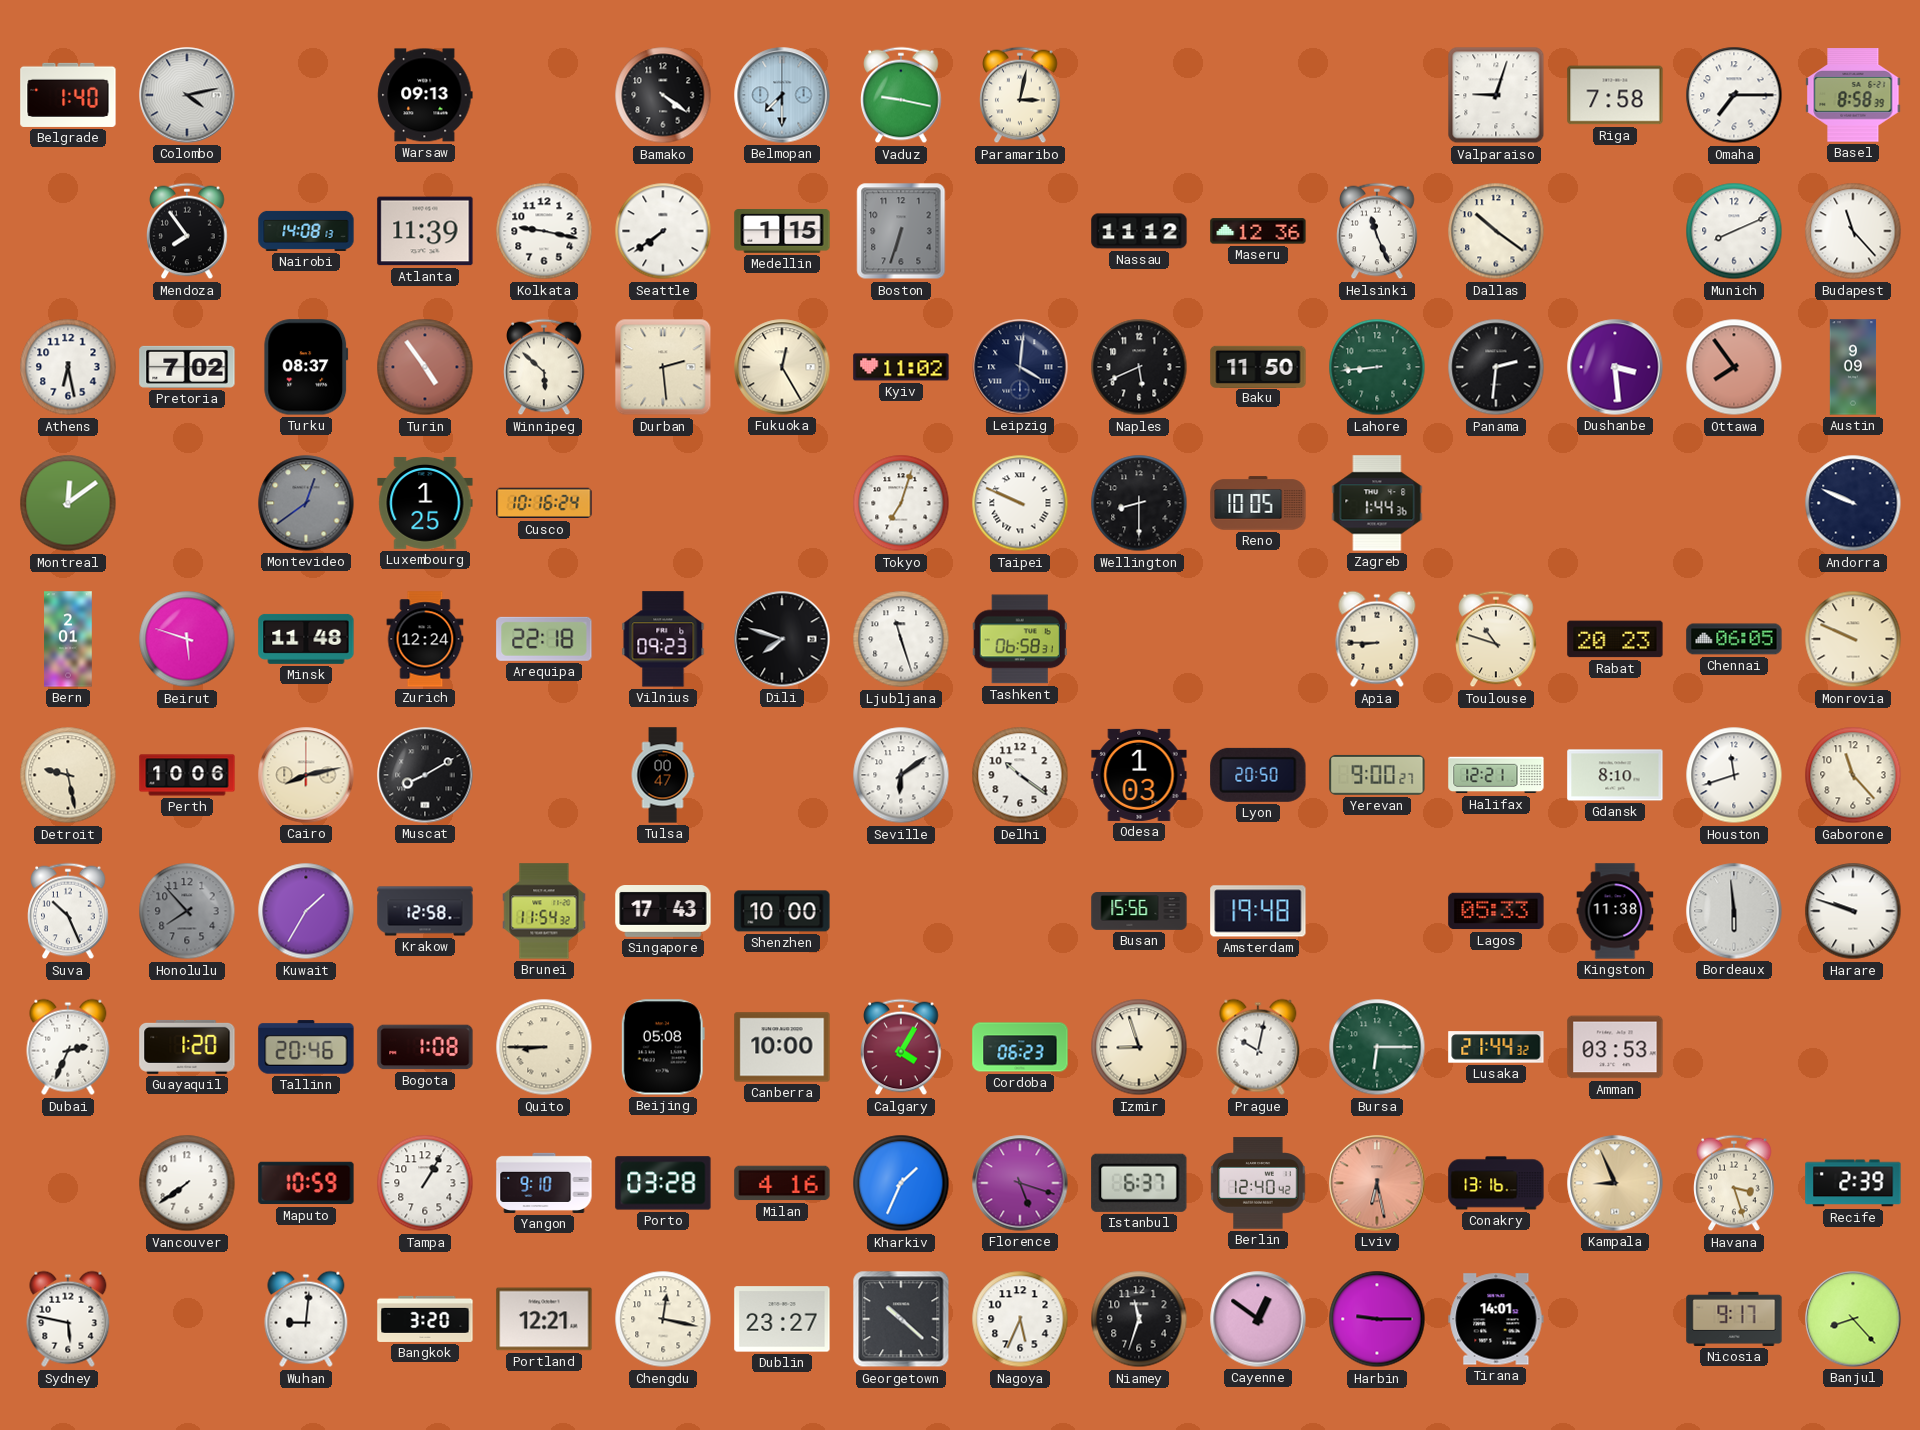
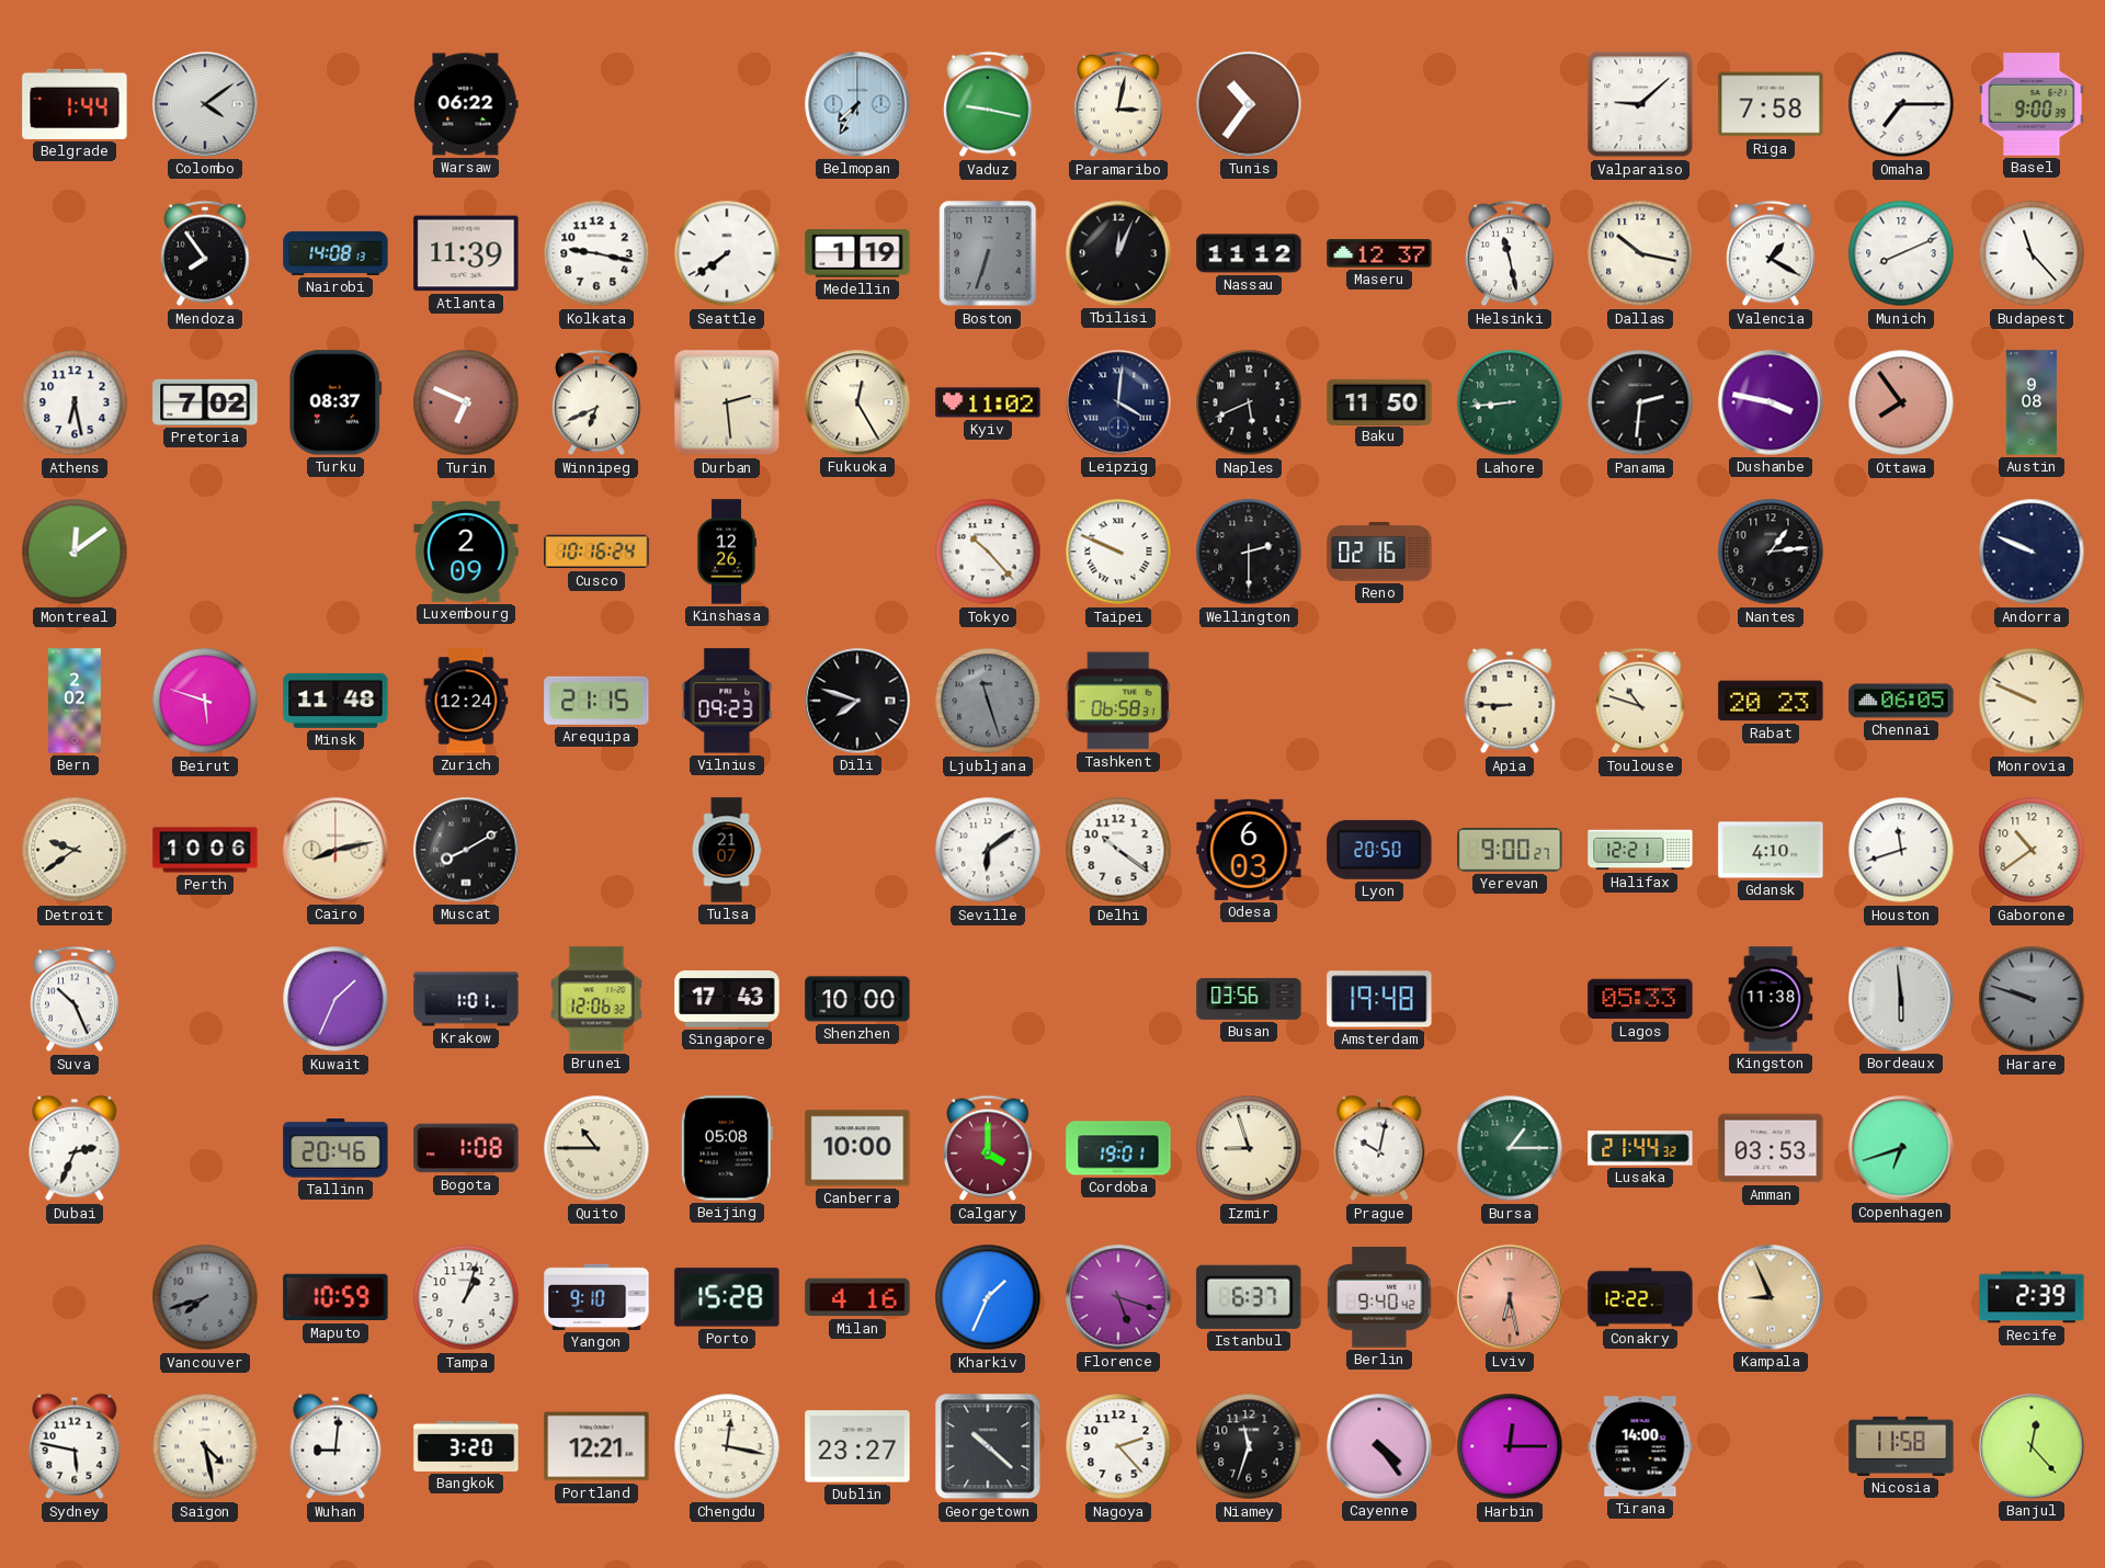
Belgrade: 1:40 -> 1:44
Colombo: 4:13 -> 4:09
Warsaw: 09:13 -> 06:22
Bamako: 4:21 -> none
Belmopan: 7:30 -> 7:35
Tunis: none -> 10:36
Valparaiso: 9:03 -> 9:08
Basel: 8:58 -> 9:00
Medellin: 1:15 -> 1:19
Tbilisi: none -> 12:04
Maseru: 12:36 -> 12:37
Helsinki: 11:26 -> 11:28
Dallas: 10:21 -> 10:17
Valencia: none -> 1:20
Turin: 4:54 -> 6:49
Winnipeg: 5:52 -> 6:41
Dushanbe: 3:29 -> 3:47
Austin: 9:09 -> 9:08
Montevideo: 12:39 -> none
Luxembourg: 1:25 -> 2:09
Kinshasa: none -> 12:26
Tokyo: 7:03 -> 10:23
Wellington: 8:30 -> 2:30
Reno: 10:05 -> 02:16
Zagreb: 1:44 -> none
Nantes: none -> 1:14
Bern: 2:01 -> 2:02
Arequipa: 22:18 -> 21:15
Ljubljana dial: white -> grey
Detroit: 9:28 -> 9:39
Tulsa: 00:47 -> 21:07
Odesa: 1:03 -> 6:03
Gdansk: 8:10 -> 4:10
Gaborone: 11:23 -> 10:39
Honolulu: 7:53 -> none
Kuwait: 1:35 -> 1:34
Krakow: 12:58 -> 1:01
Brunei: 11:54 -> 12:06
Busan: 15:56 -> 03:56
Harare dial: white -> grey
Guayaquil: 1:20 -> none
Quito: 8:45 -> 10:45
Calgary: 4:05 -> 4:00
Cordoba: 06:23 -> 19:01
Bursa: 6:15 -> 1:15
Copenhagen: none -> 6:42
Vancouver: 7:39 -> 7:42
Vancouver dial: white -> grey
Tampa: 1:05 -> 1:03
Porto: 03:28 -> 15:28
Berlin: 12:40 -> 9:40
Conakry: 13:16 -> 12:22
Havana: 3:27 -> none
Saigon: none -> 4:28
Nagoya: 5:34 -> 2:23
Cayenne: 12:51 -> 4:24
Harbin: 9:15 -> 12:15
Tirana: 14:01 -> 14:00
Nicosia: 9:17 -> 11:58
Banjul: 8:23 -> 12:23
